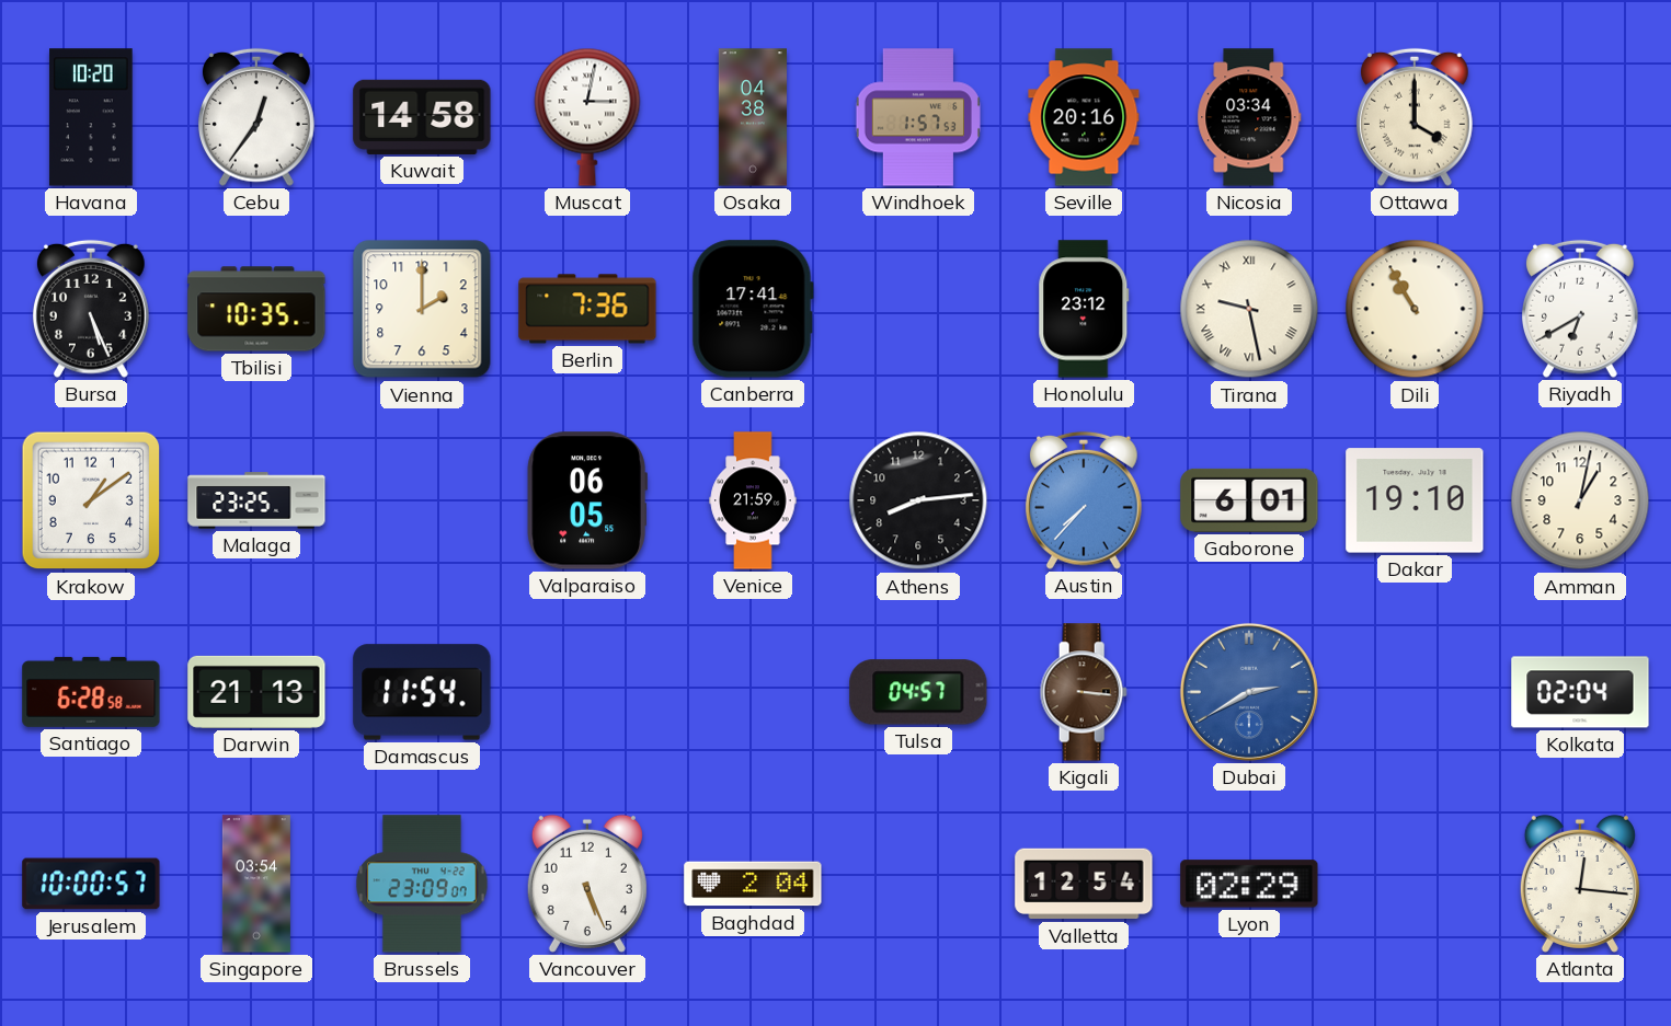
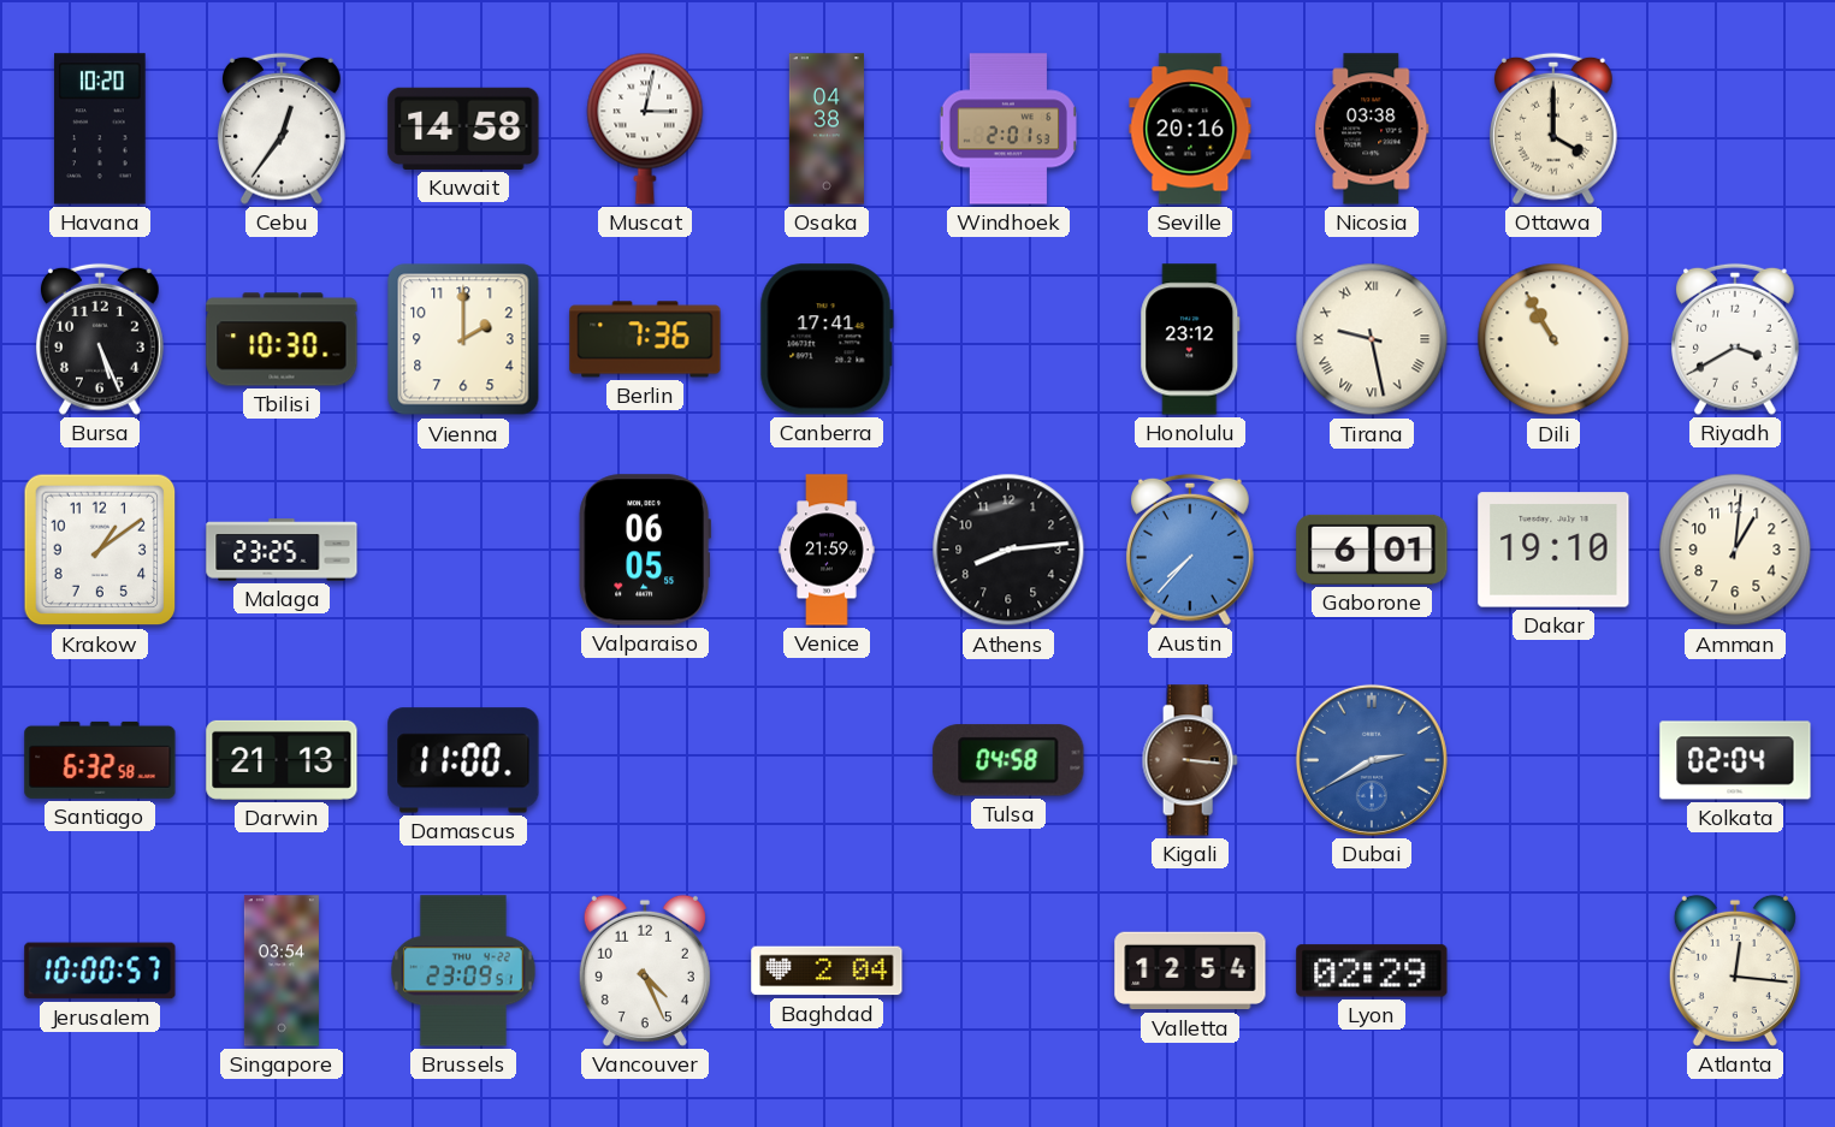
Windhoek: 1:57 -> 2:01
Nicosia: 03:34 -> 03:38
Tbilisi: 10:35 -> 10:30
Riyadh: 6:40 -> 3:40
Amman: 1:02 -> 1:01
Santiago: 6:28 -> 6:32
Damascus: 11:54 -> 11:00
Tulsa: 04:57 -> 04:58
Brussels: 23:09:07 -> 23:09:51
Vancouver: 5:26 -> 4:26
